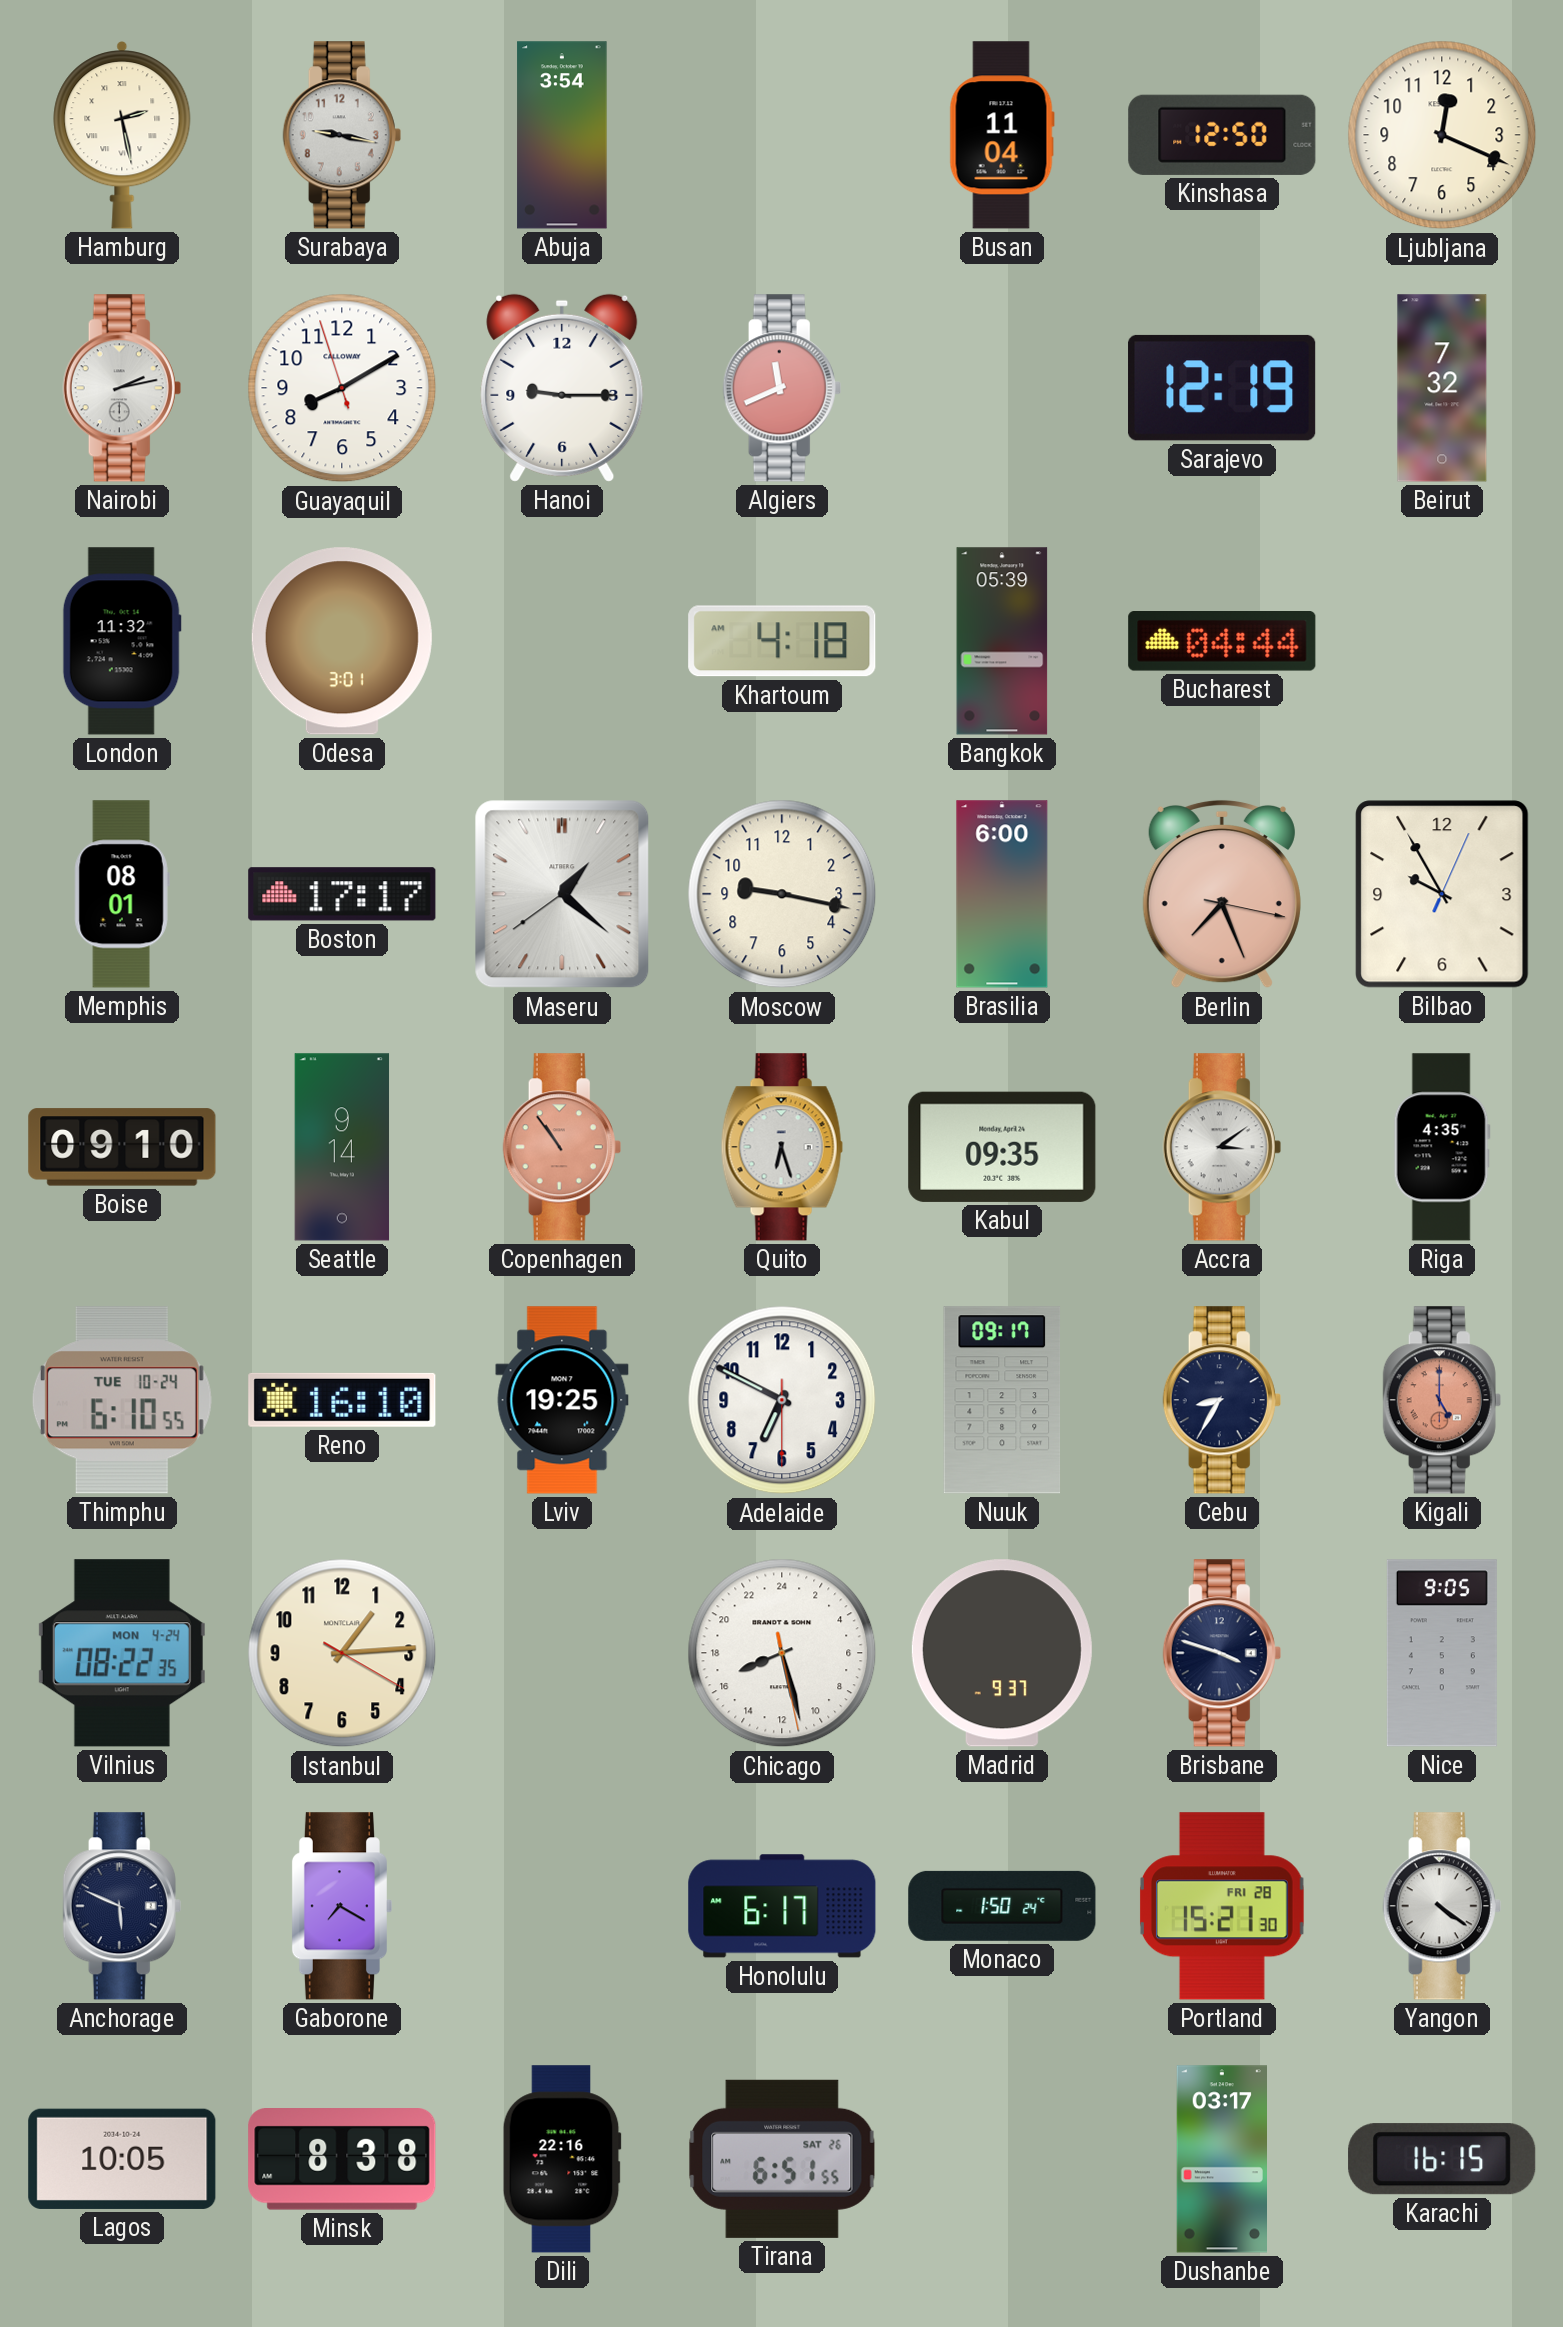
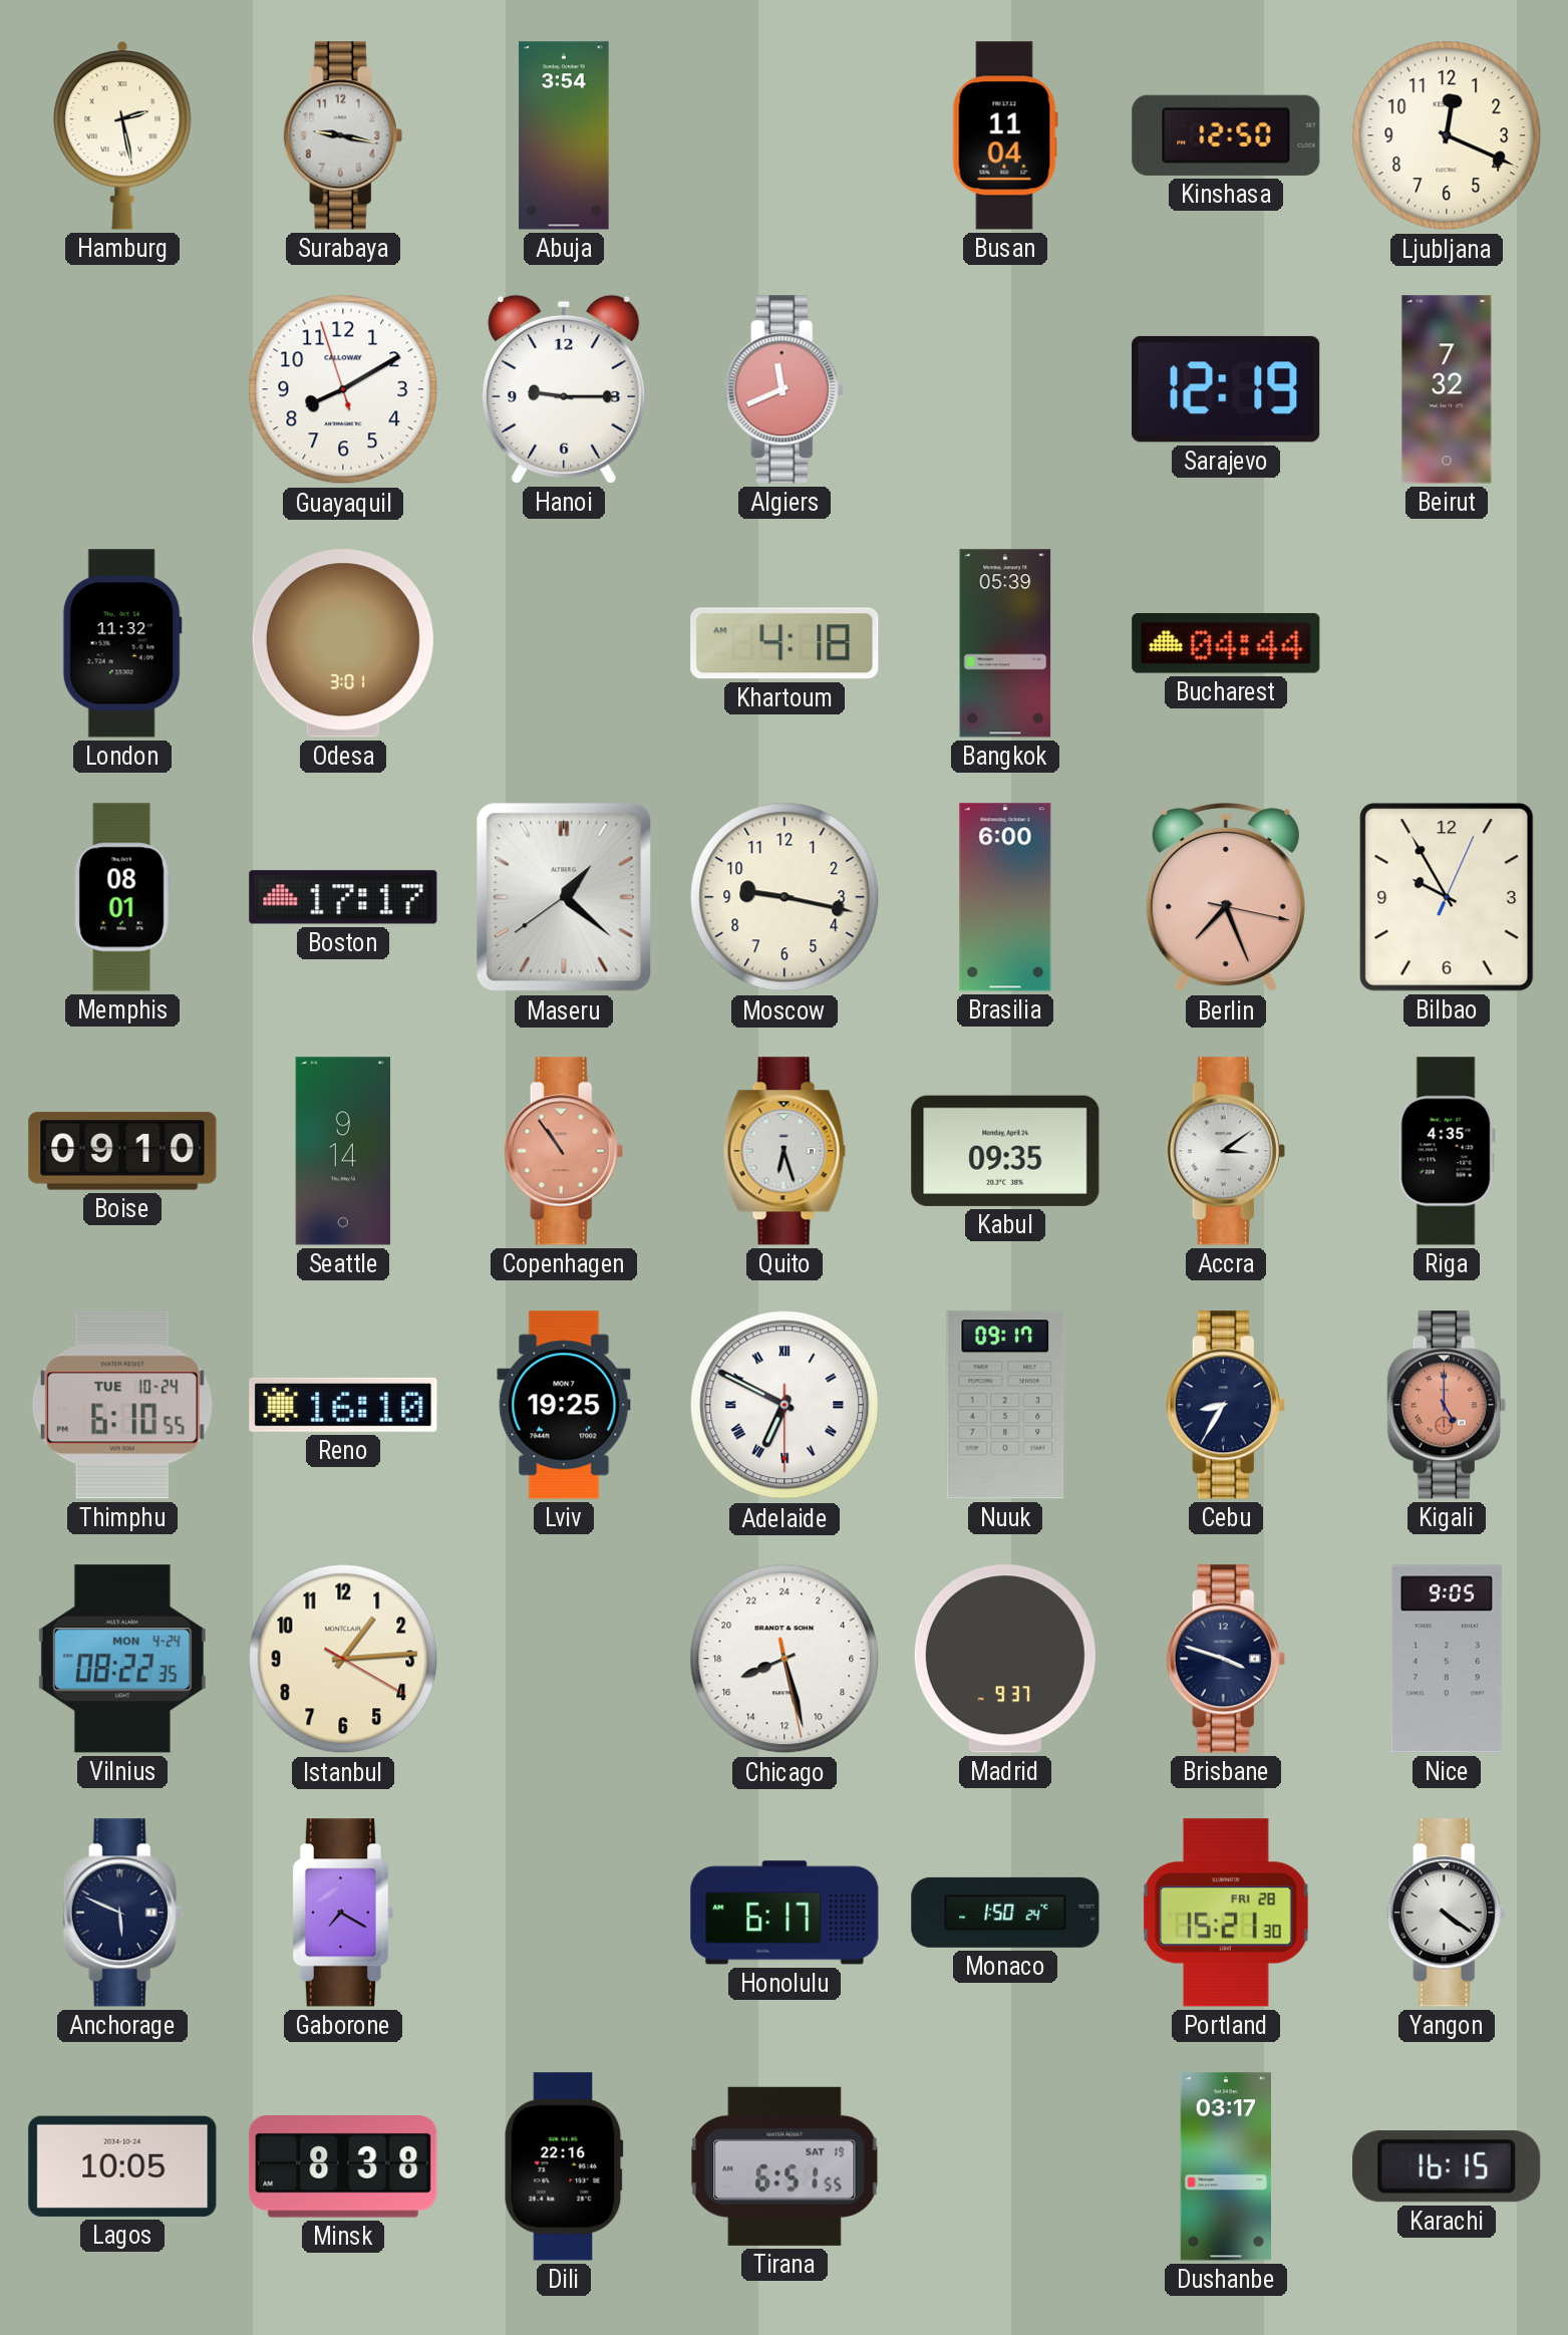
Nairobi: 2:13 -> none
Adelaide numerals: Arabic -> Roman
Tirana date: SAT 26 -> SAT 19
